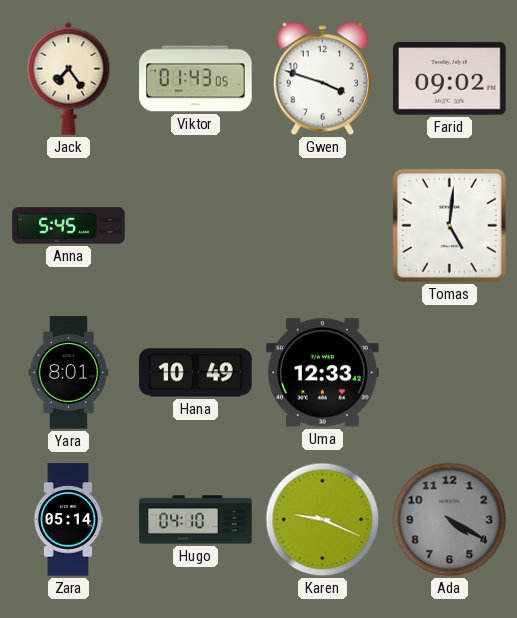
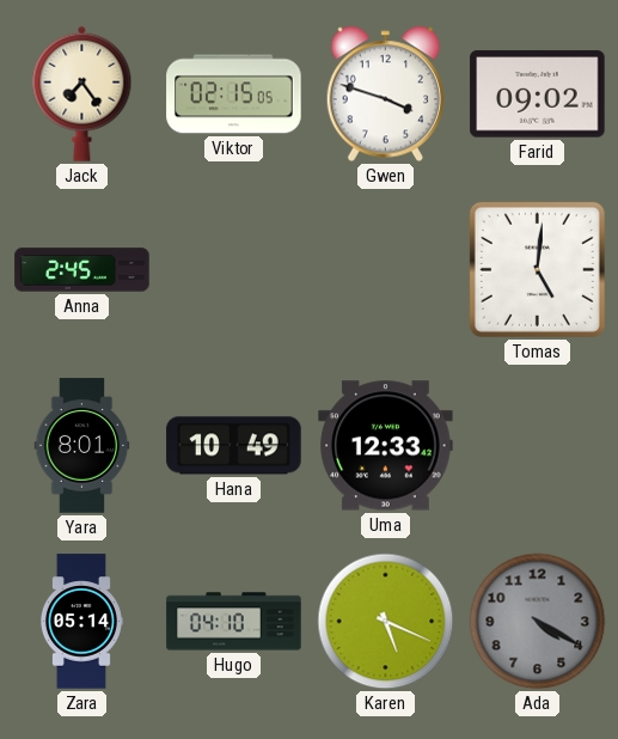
Viktor: 01:43 -> 02:15
Anna: 5:45 -> 2:45
Karen: 9:19 -> 5:19
